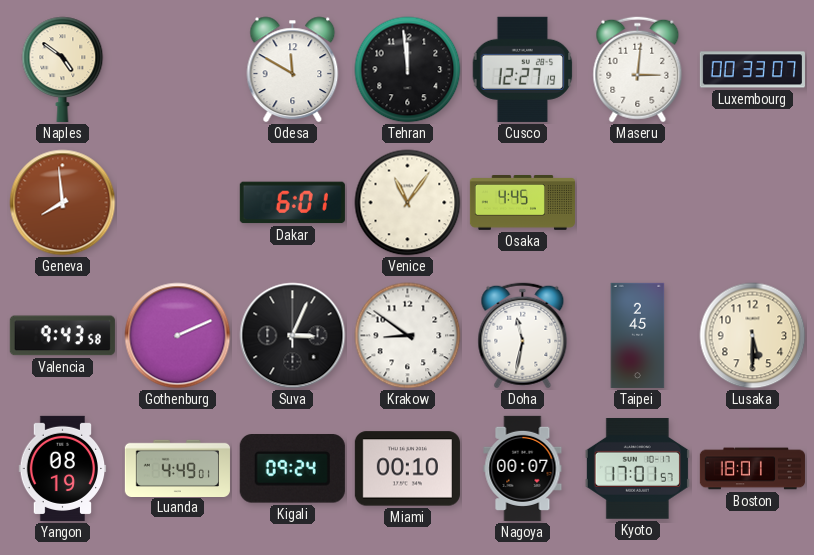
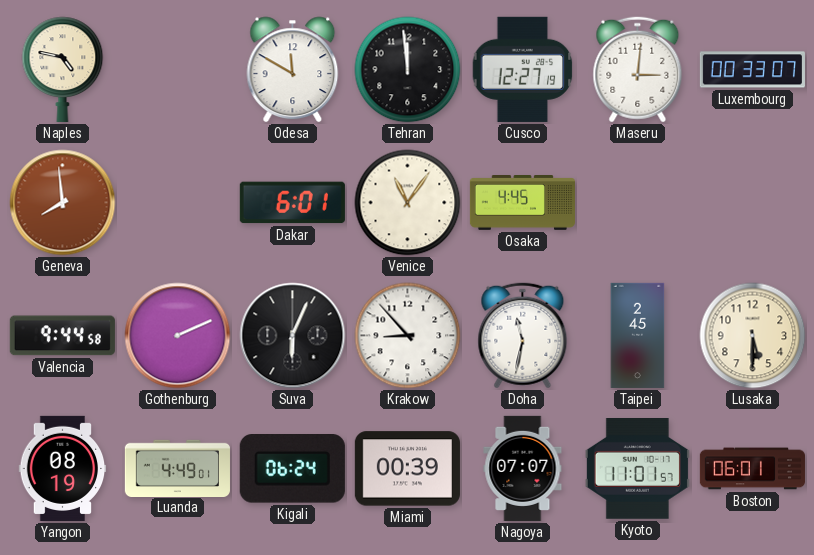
Naples: 4:51 -> 4:47
Valencia: 9:43 -> 9:44
Suva: 3:04 -> 6:04
Krakow: 8:51 -> 8:53
Kigali: 09:24 -> 06:24
Miami: 00:10 -> 00:39
Nagoya: 00:07 -> 07:07
Kyoto: 17:01 -> 11:01
Boston: 18:01 -> 06:01
